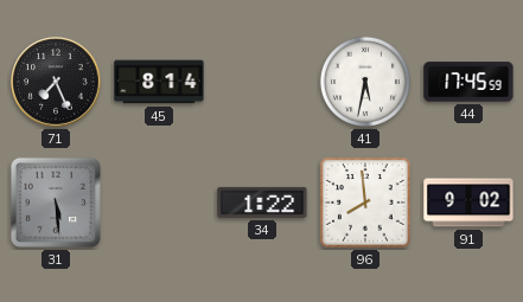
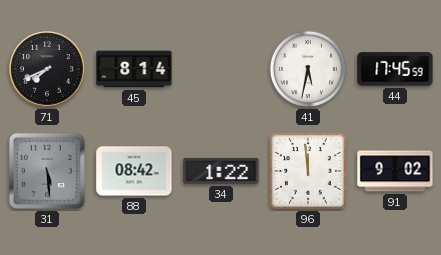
71: 7:26 -> 7:41
88: none -> 08:42
96: 7:59 -> 11:59
